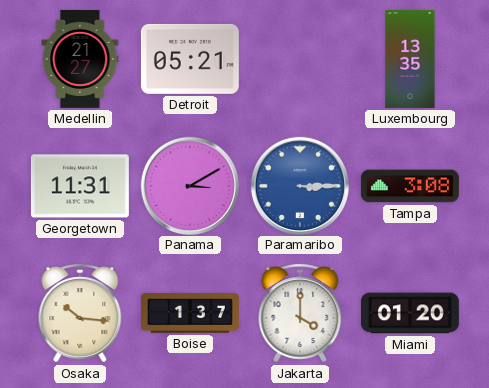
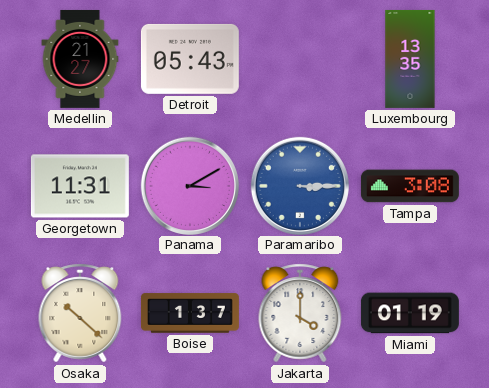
Detroit: 05:21 -> 05:43
Osaka: 10:16 -> 10:22
Miami: 01:20 -> 01:19
